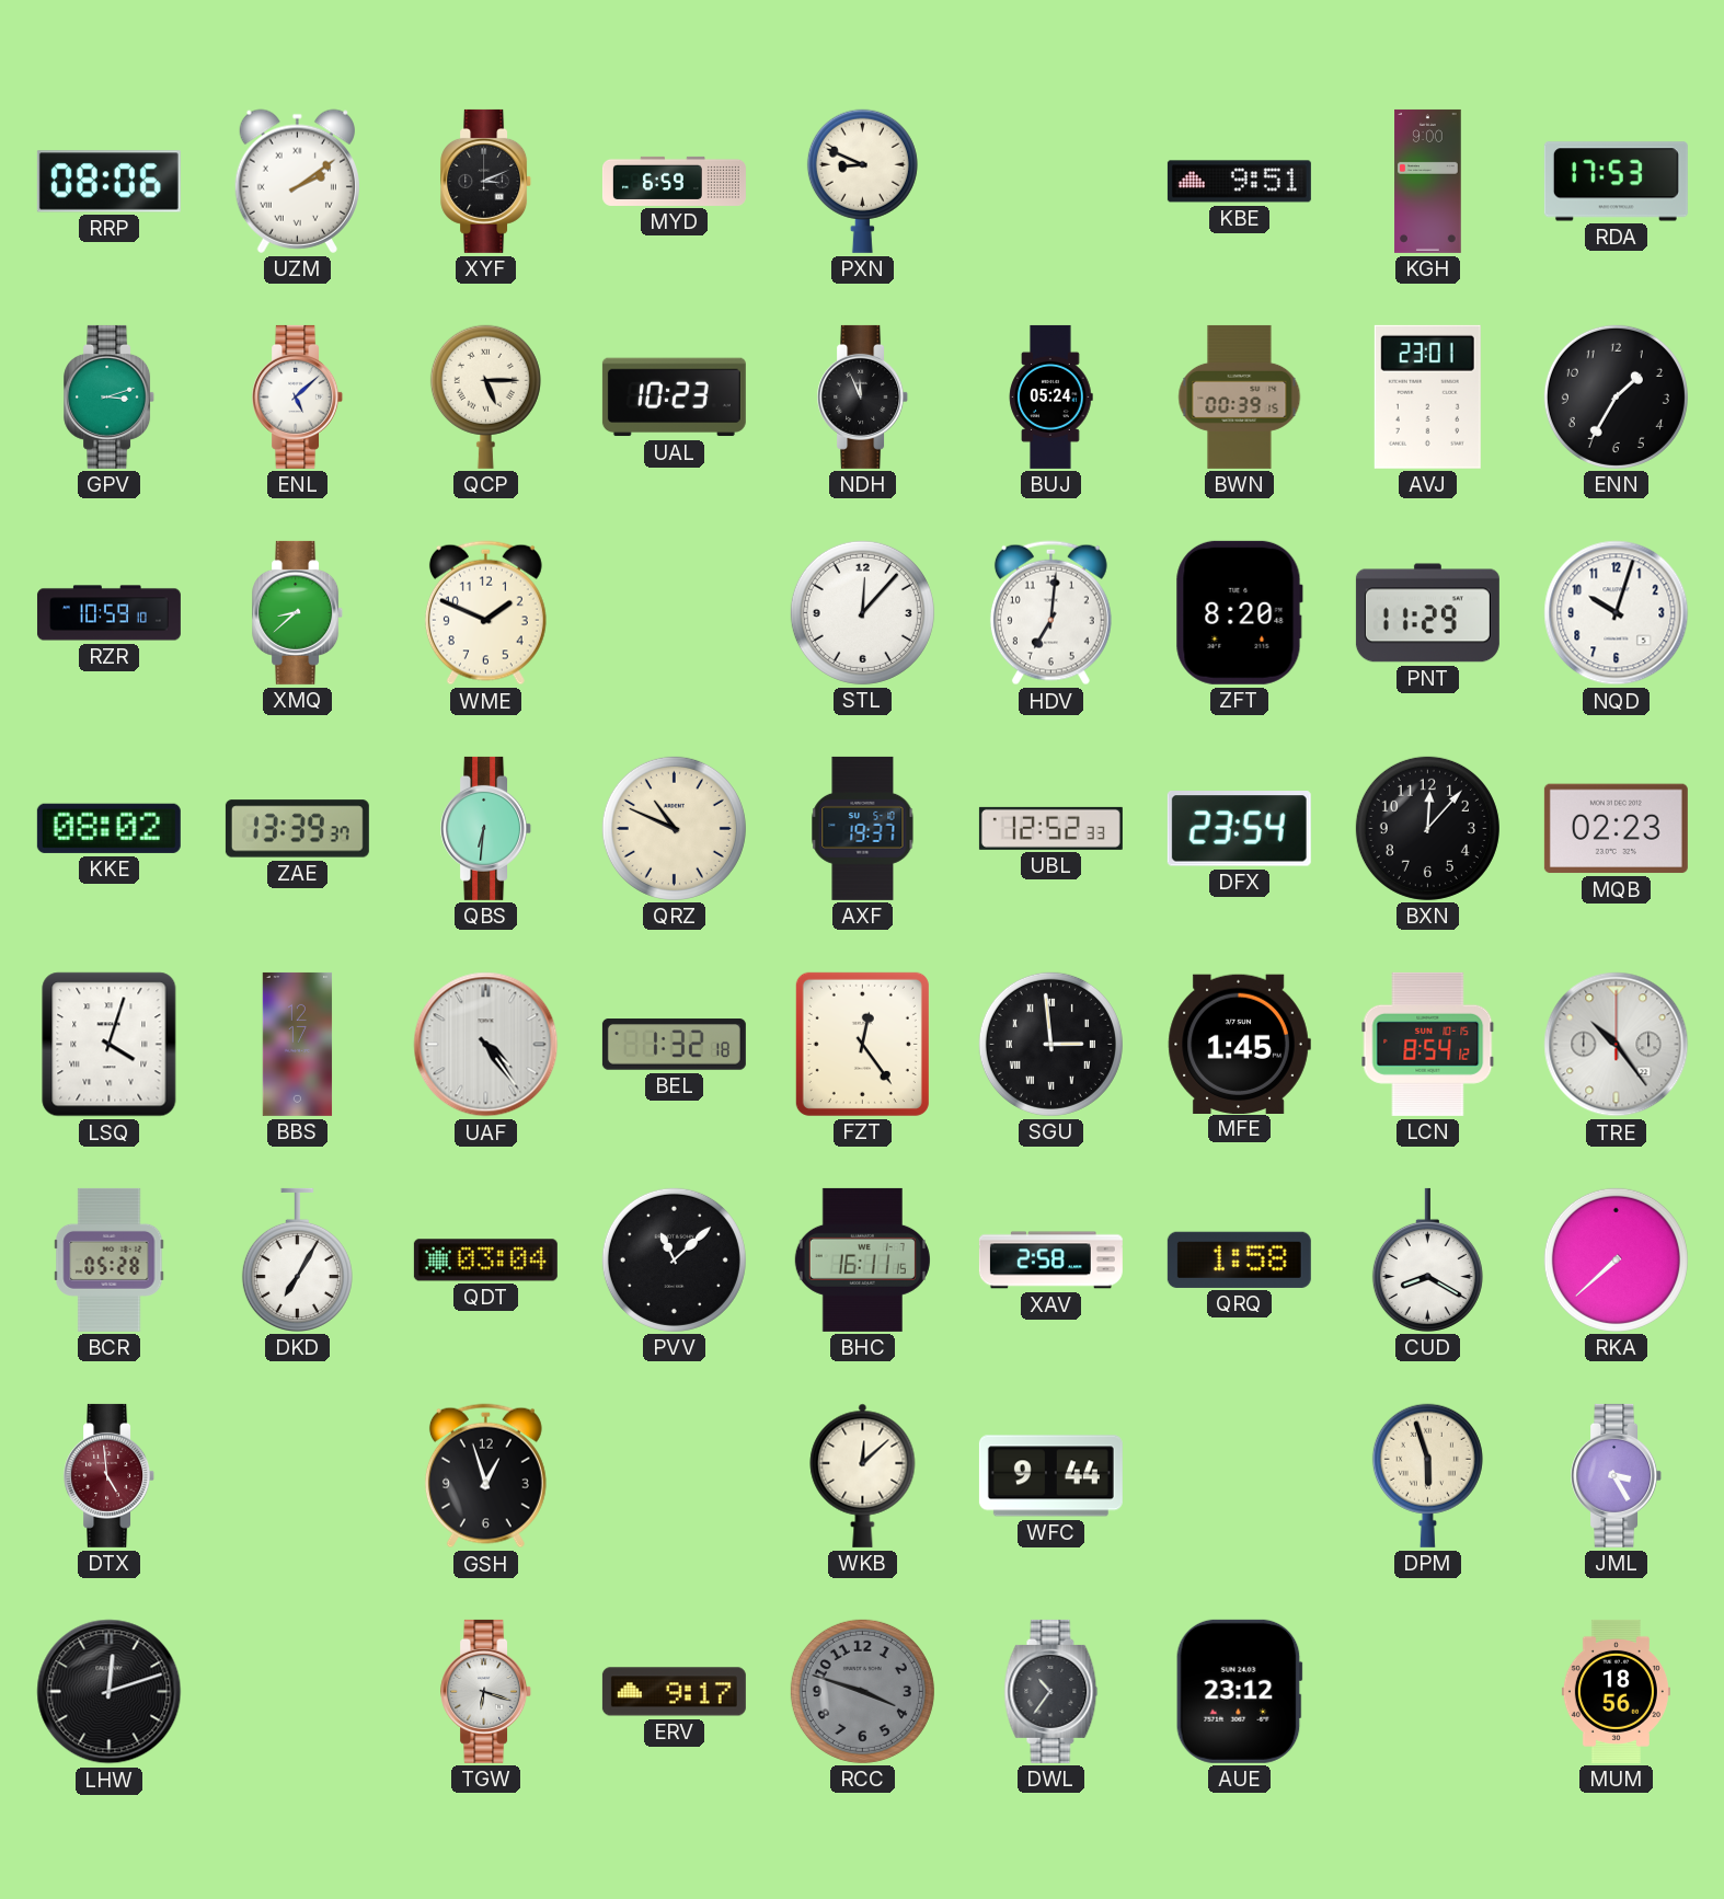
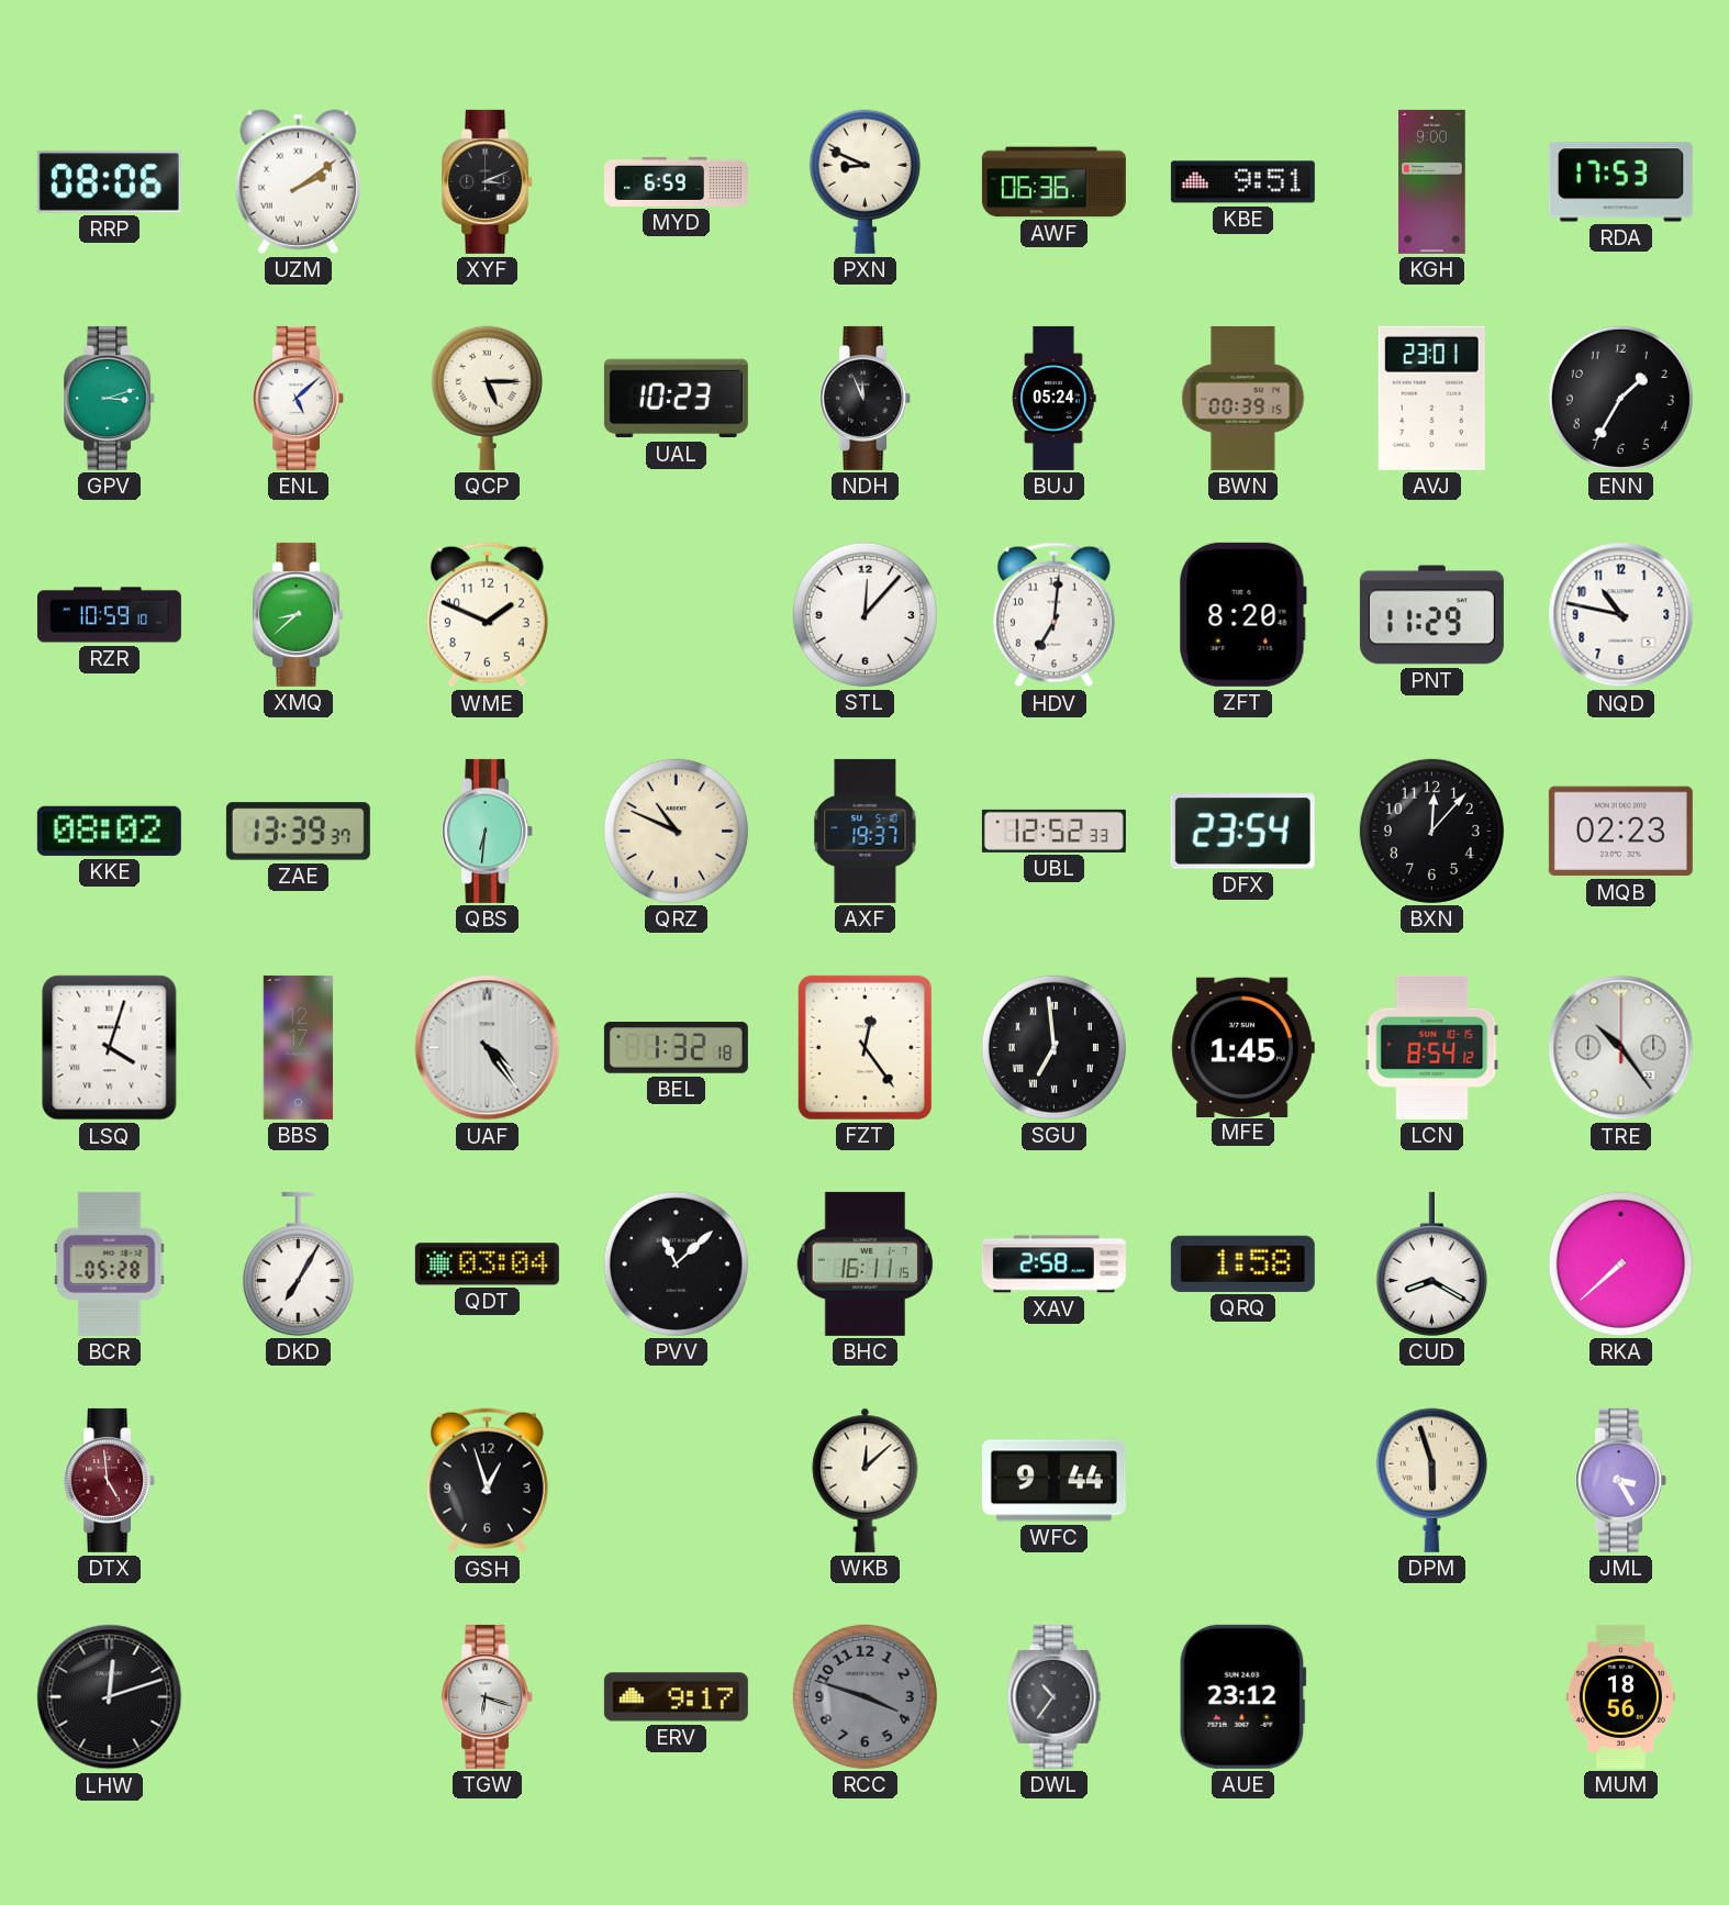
AWF: none -> 06:36
NQD: 10:03 -> 10:47
SGU: 2:59 -> 6:59
